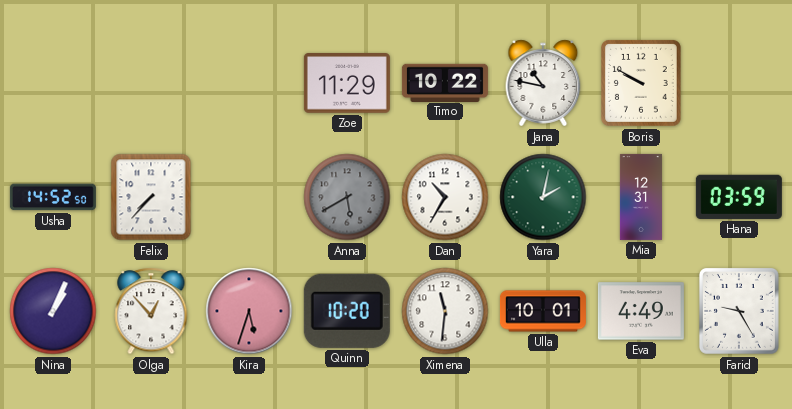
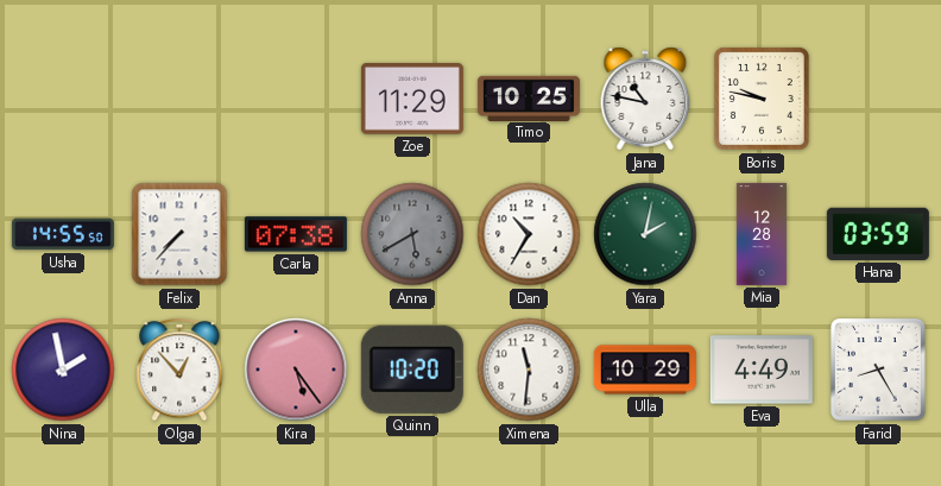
Timo: 10:22 -> 10:25
Boris: 9:50 -> 9:47
Usha: 14:52 -> 14:55
Carla: none -> 07:38
Mia: 12:31 -> 12:28
Nina: 1:04 -> 1:58
Kira: 5:33 -> 5:24
Ulla: 10:01 -> 10:29
Farid: 9:25 -> 8:25
